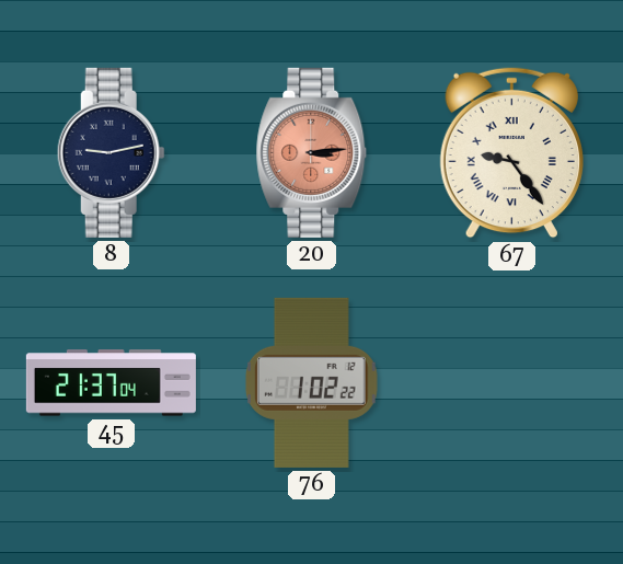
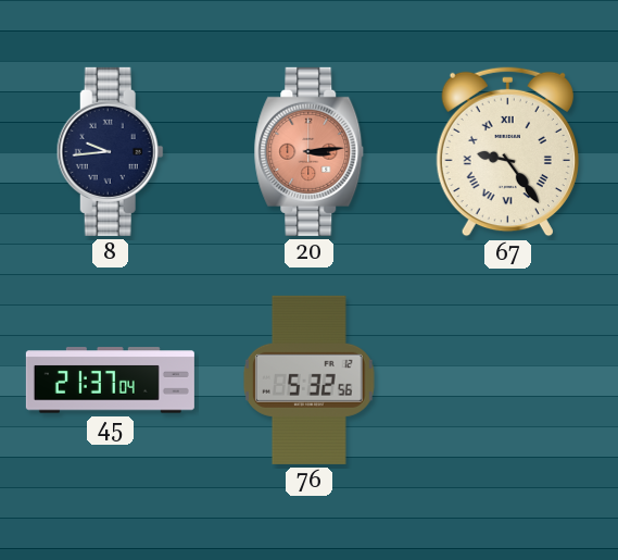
8: 9:13 -> 9:44
76: 1:02 -> 5:32
